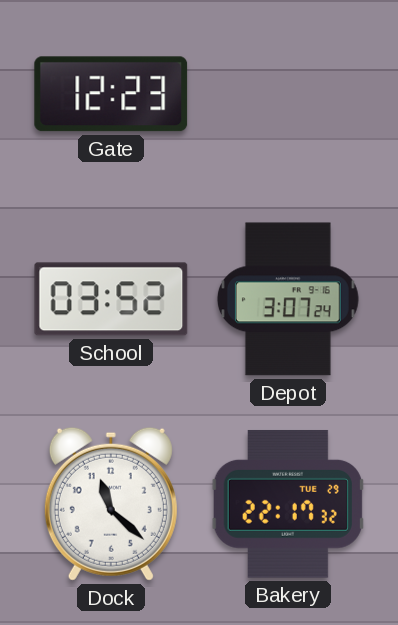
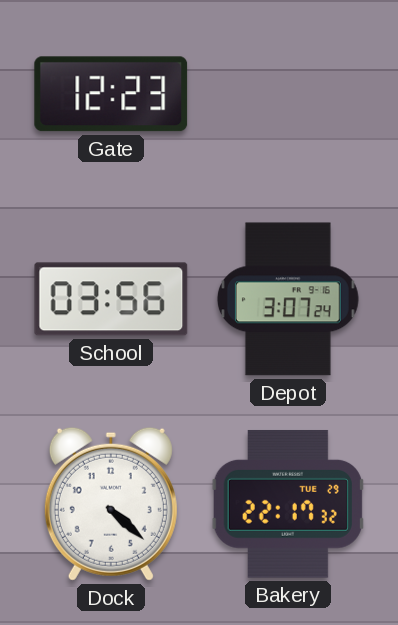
School: 03:52 -> 03:56
Dock: 11:22 -> 4:22
